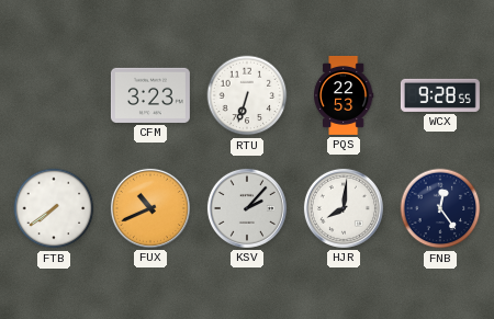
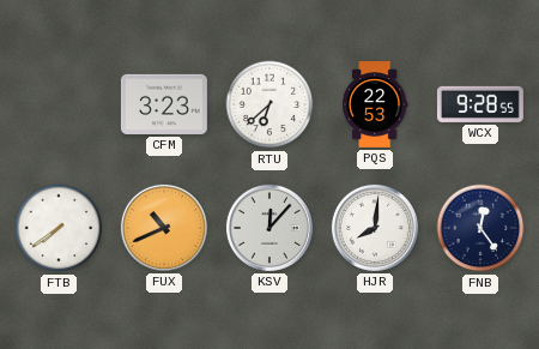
RTU: 6:33 -> 6:38
KSV: 2:07 -> 12:07
